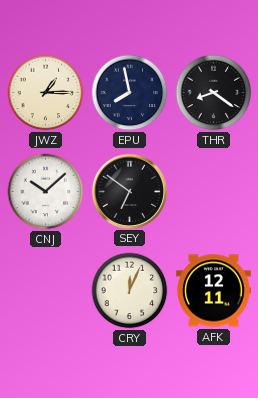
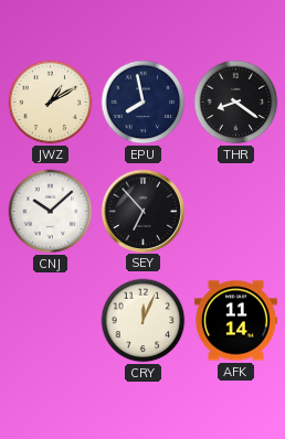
JWZ: 1:15 -> 1:10
SEY: 6:51 -> 6:53
AFK: 12:11 -> 11:14
